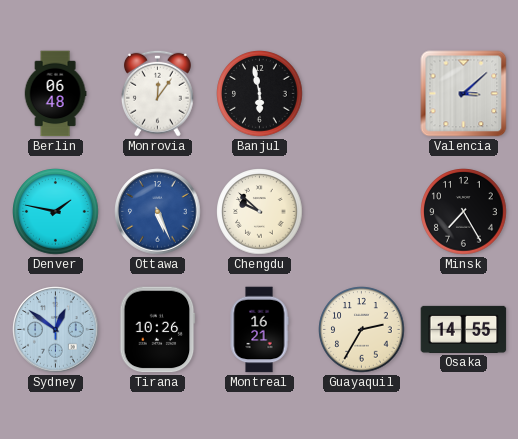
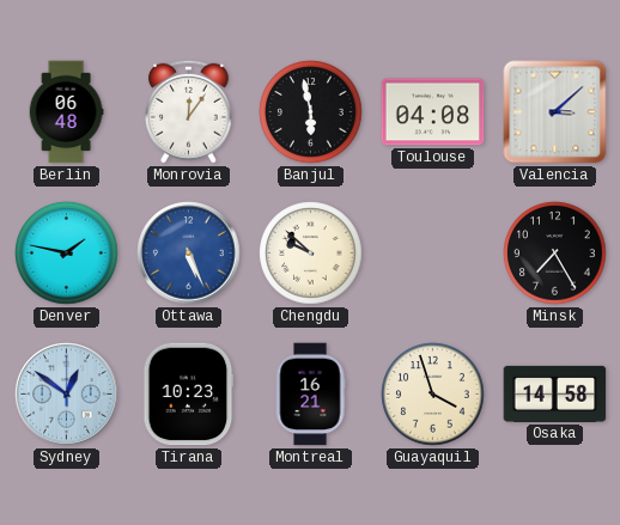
Toulouse: none -> 04:08
Tirana: 10:26 -> 10:23
Guayaquil: 2:35 -> 3:57
Osaka: 14:55 -> 14:58
